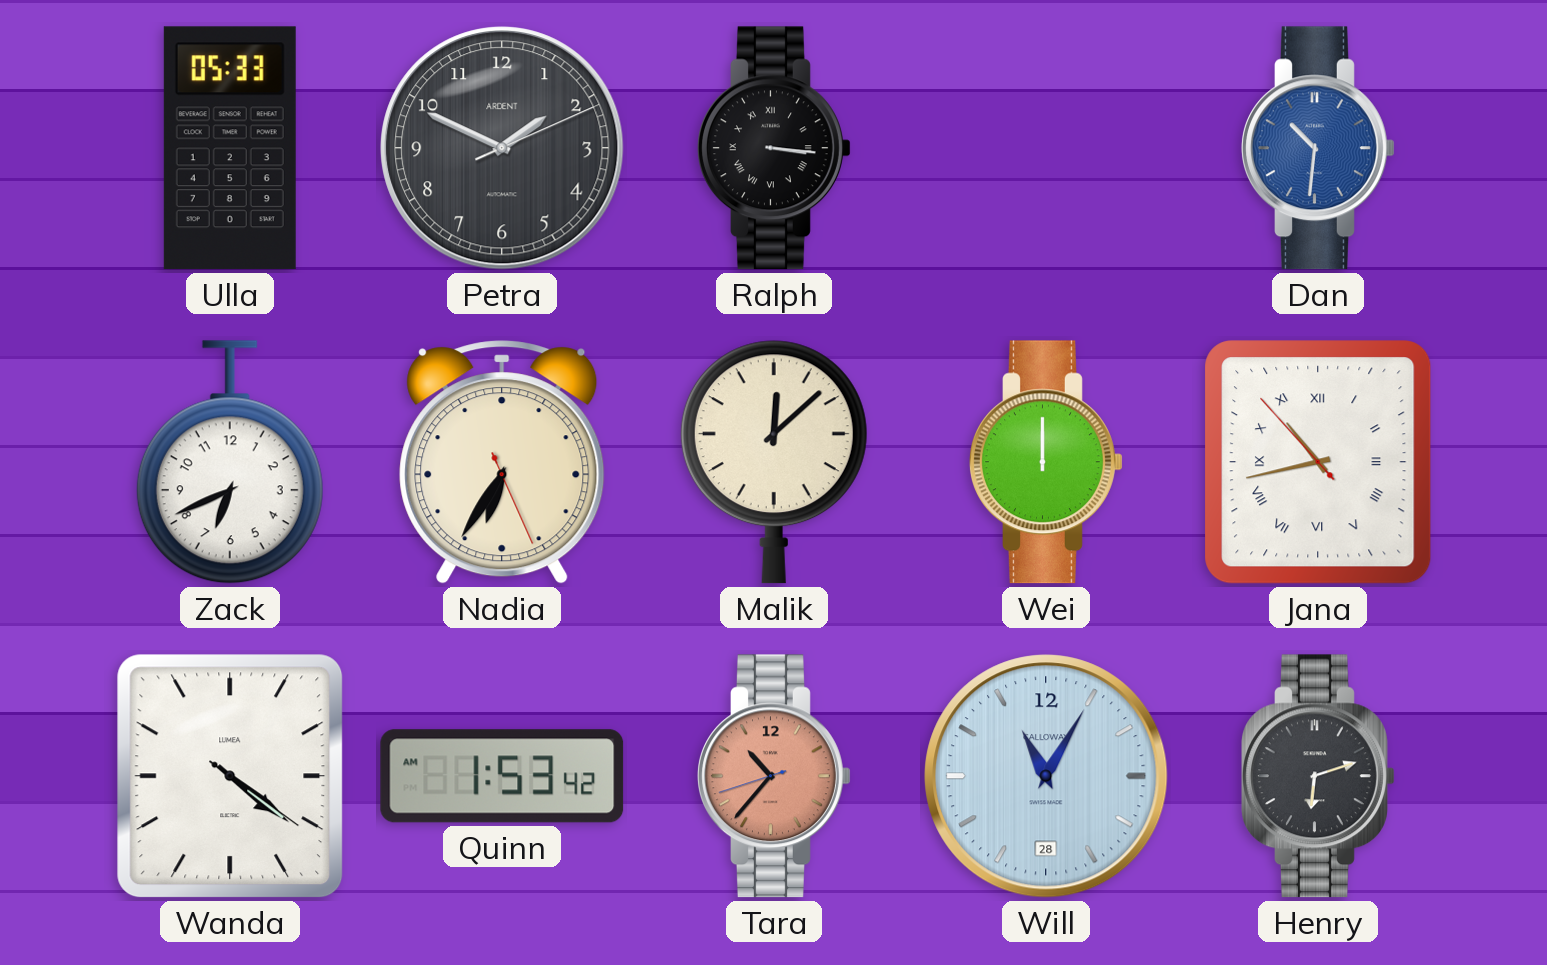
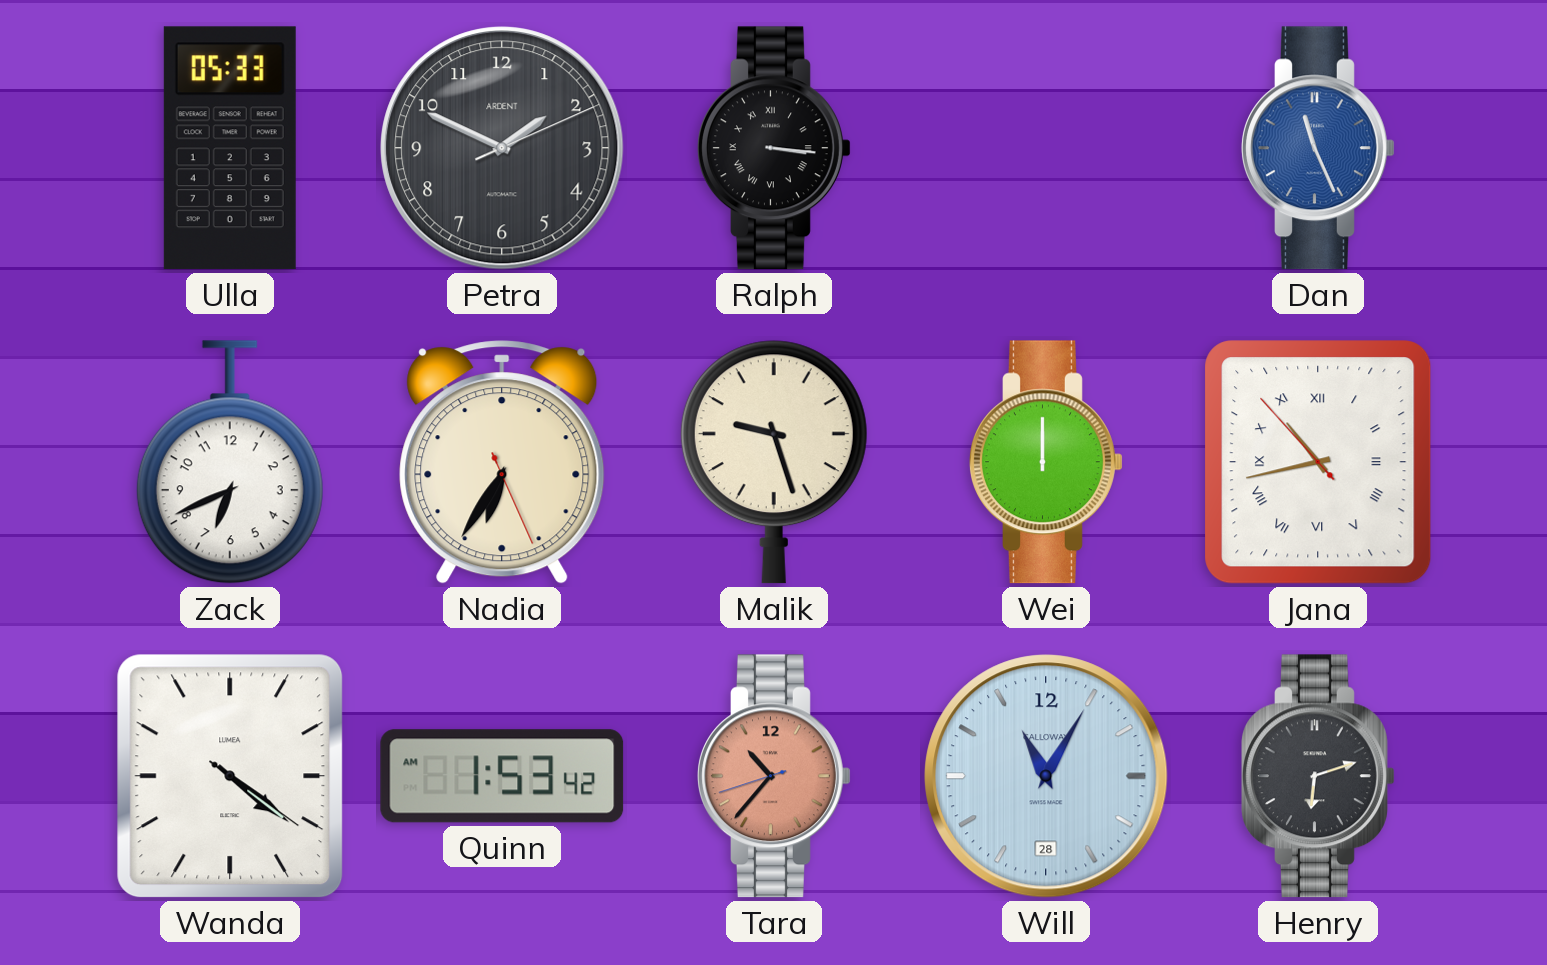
Dan: 10:31 -> 11:26
Malik: 12:08 -> 9:27
